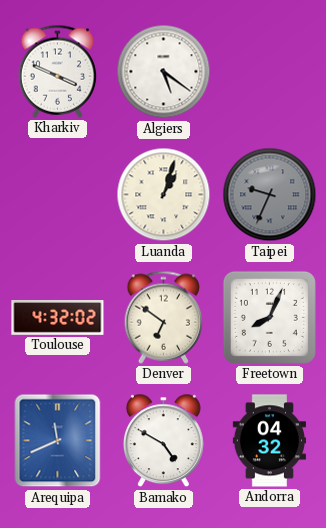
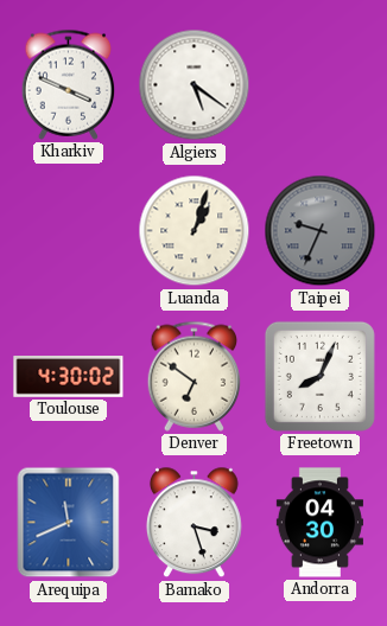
Toulouse: 4:32 -> 4:30
Bamako: 4:50 -> 3:27
Andorra: 04:32 -> 04:30
